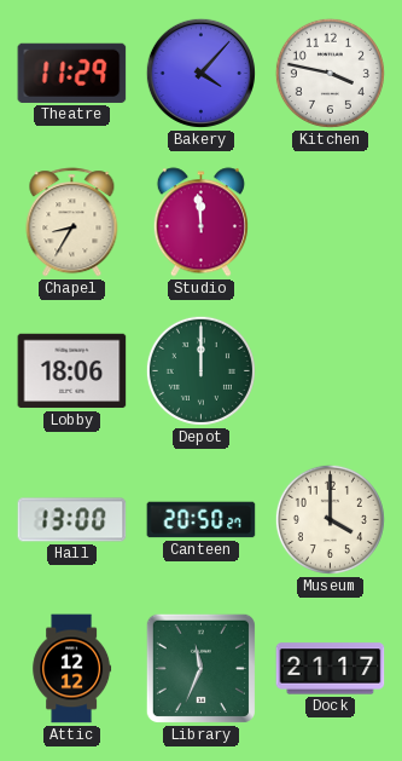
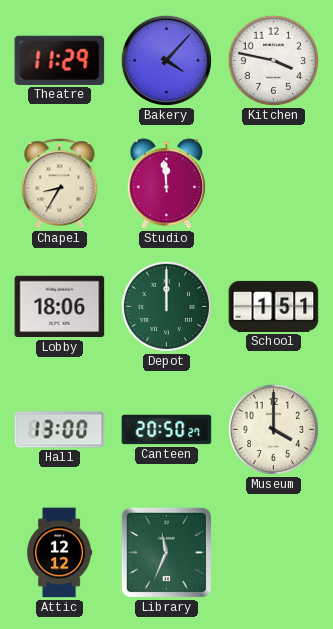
School: none -> 1:51
Dock: 21:17 -> none
